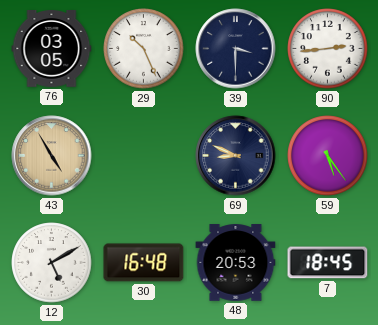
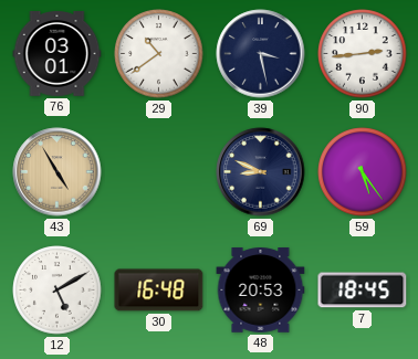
76: 03:05 -> 03:01
29: 10:26 -> 10:39
39: 3:30 -> 3:28
